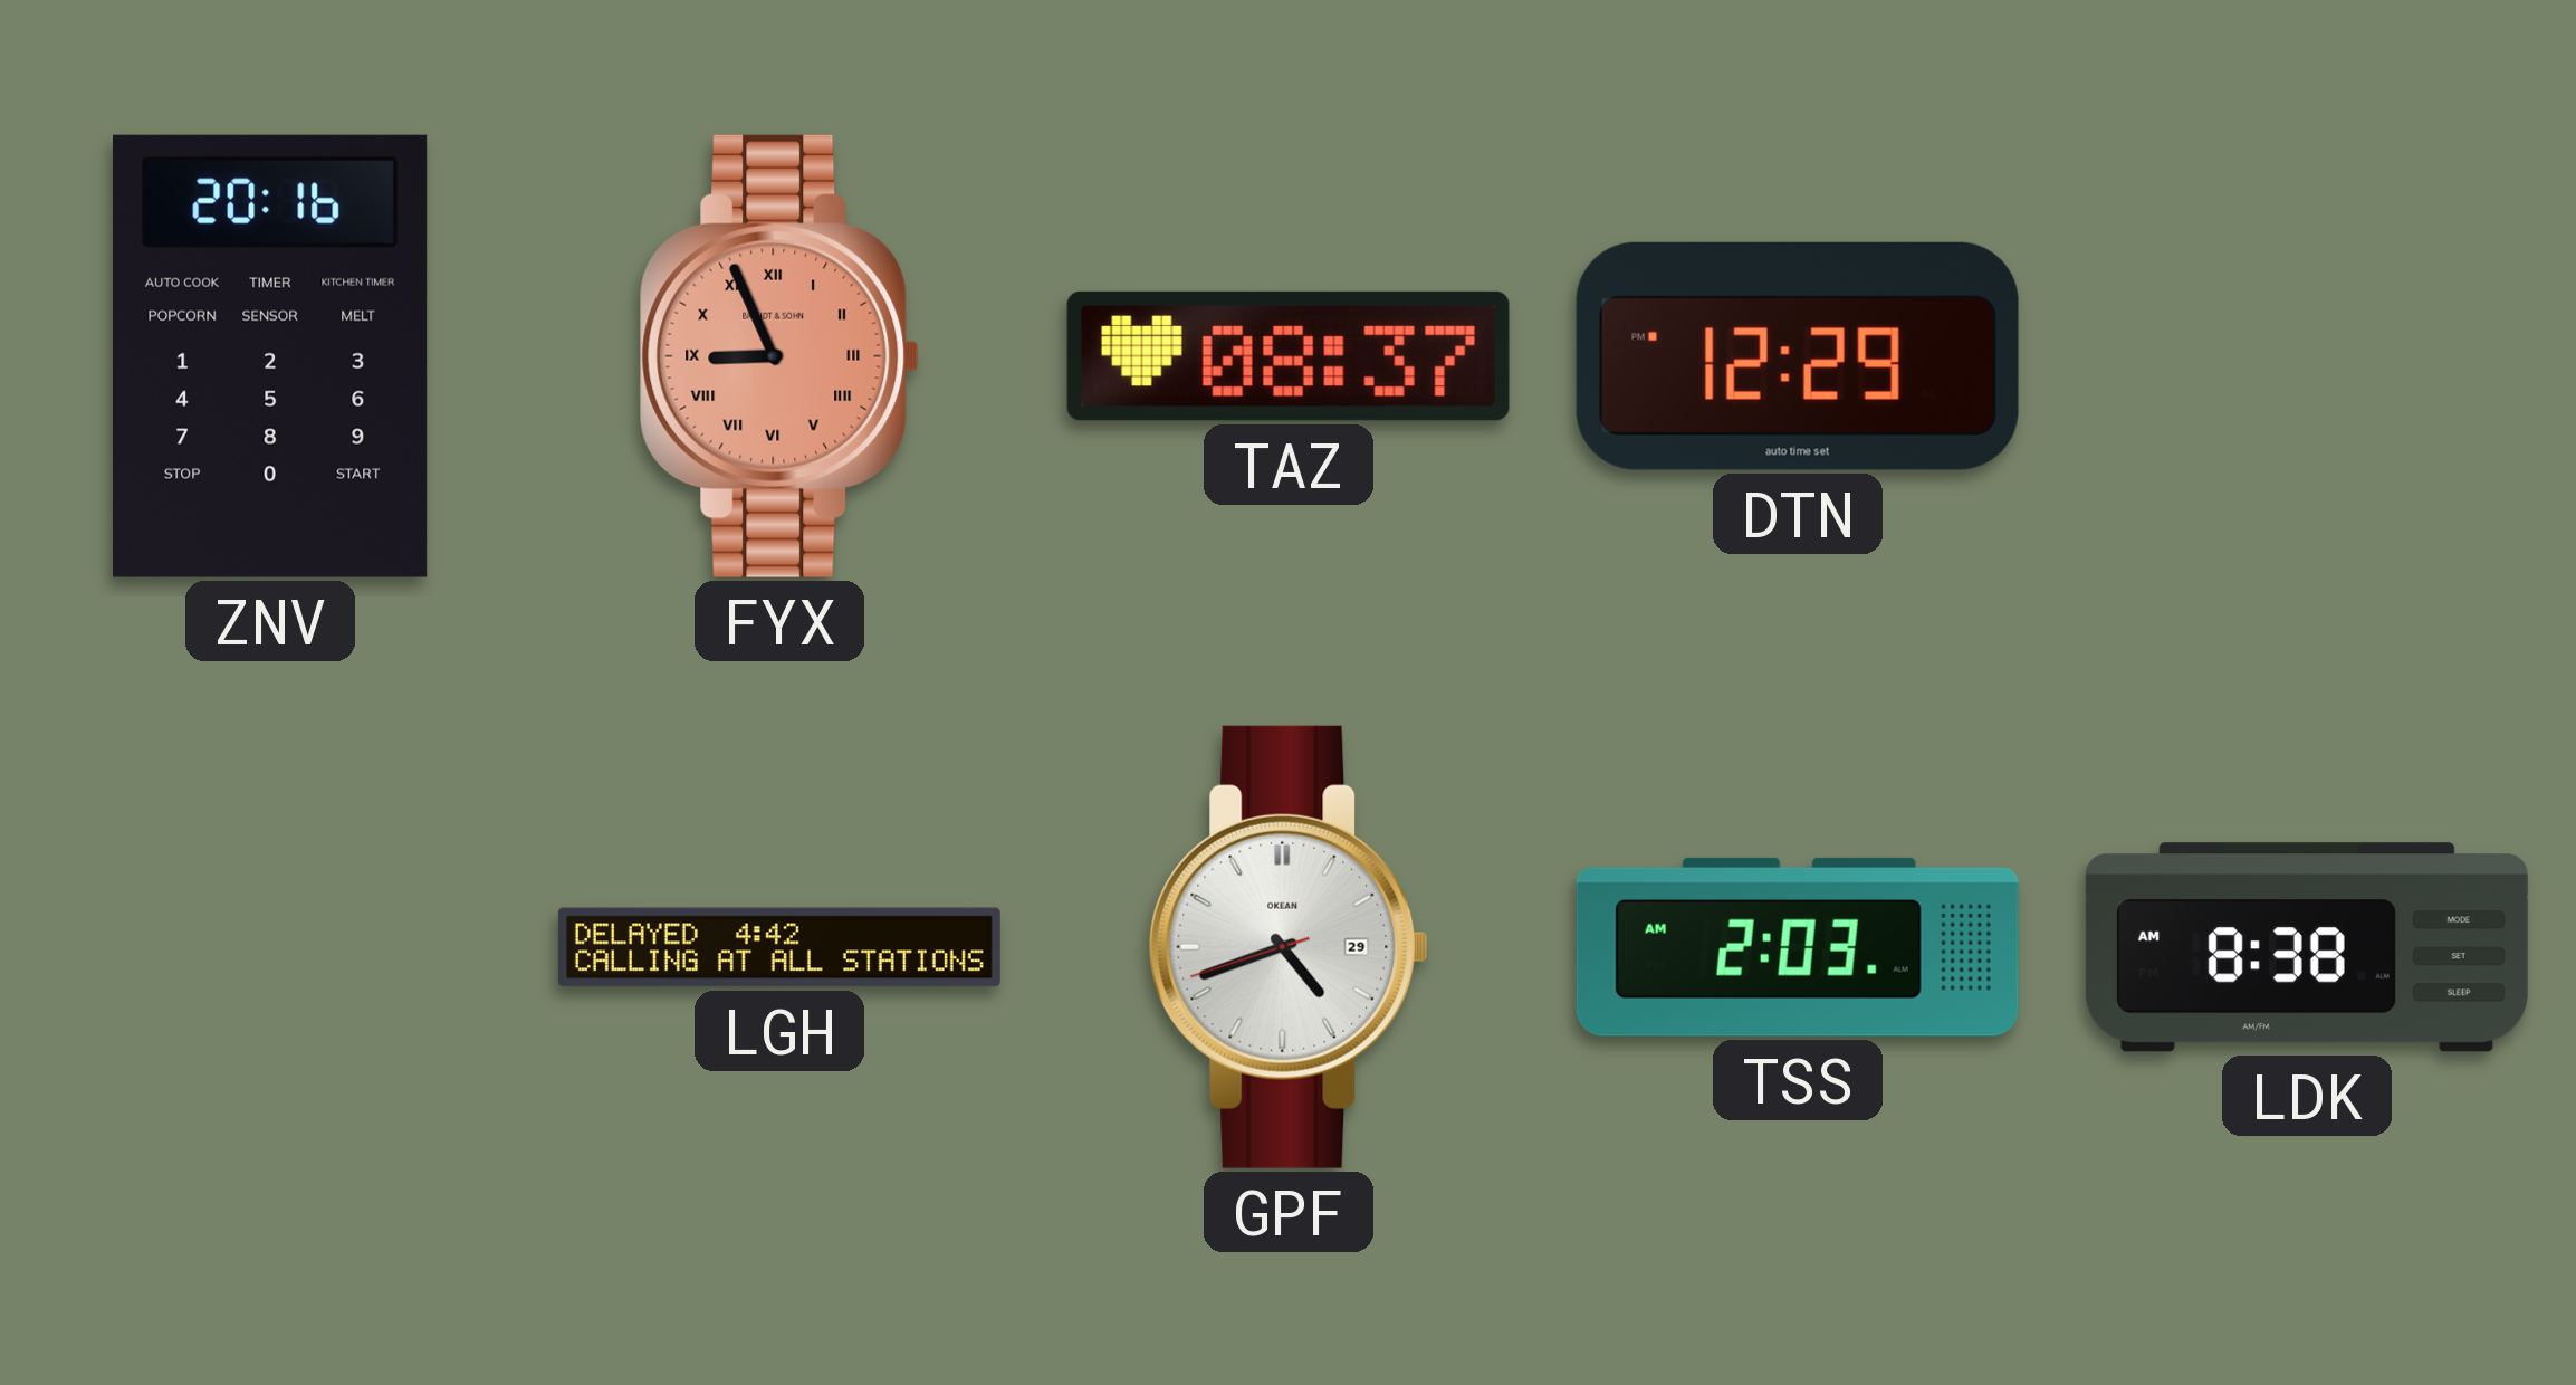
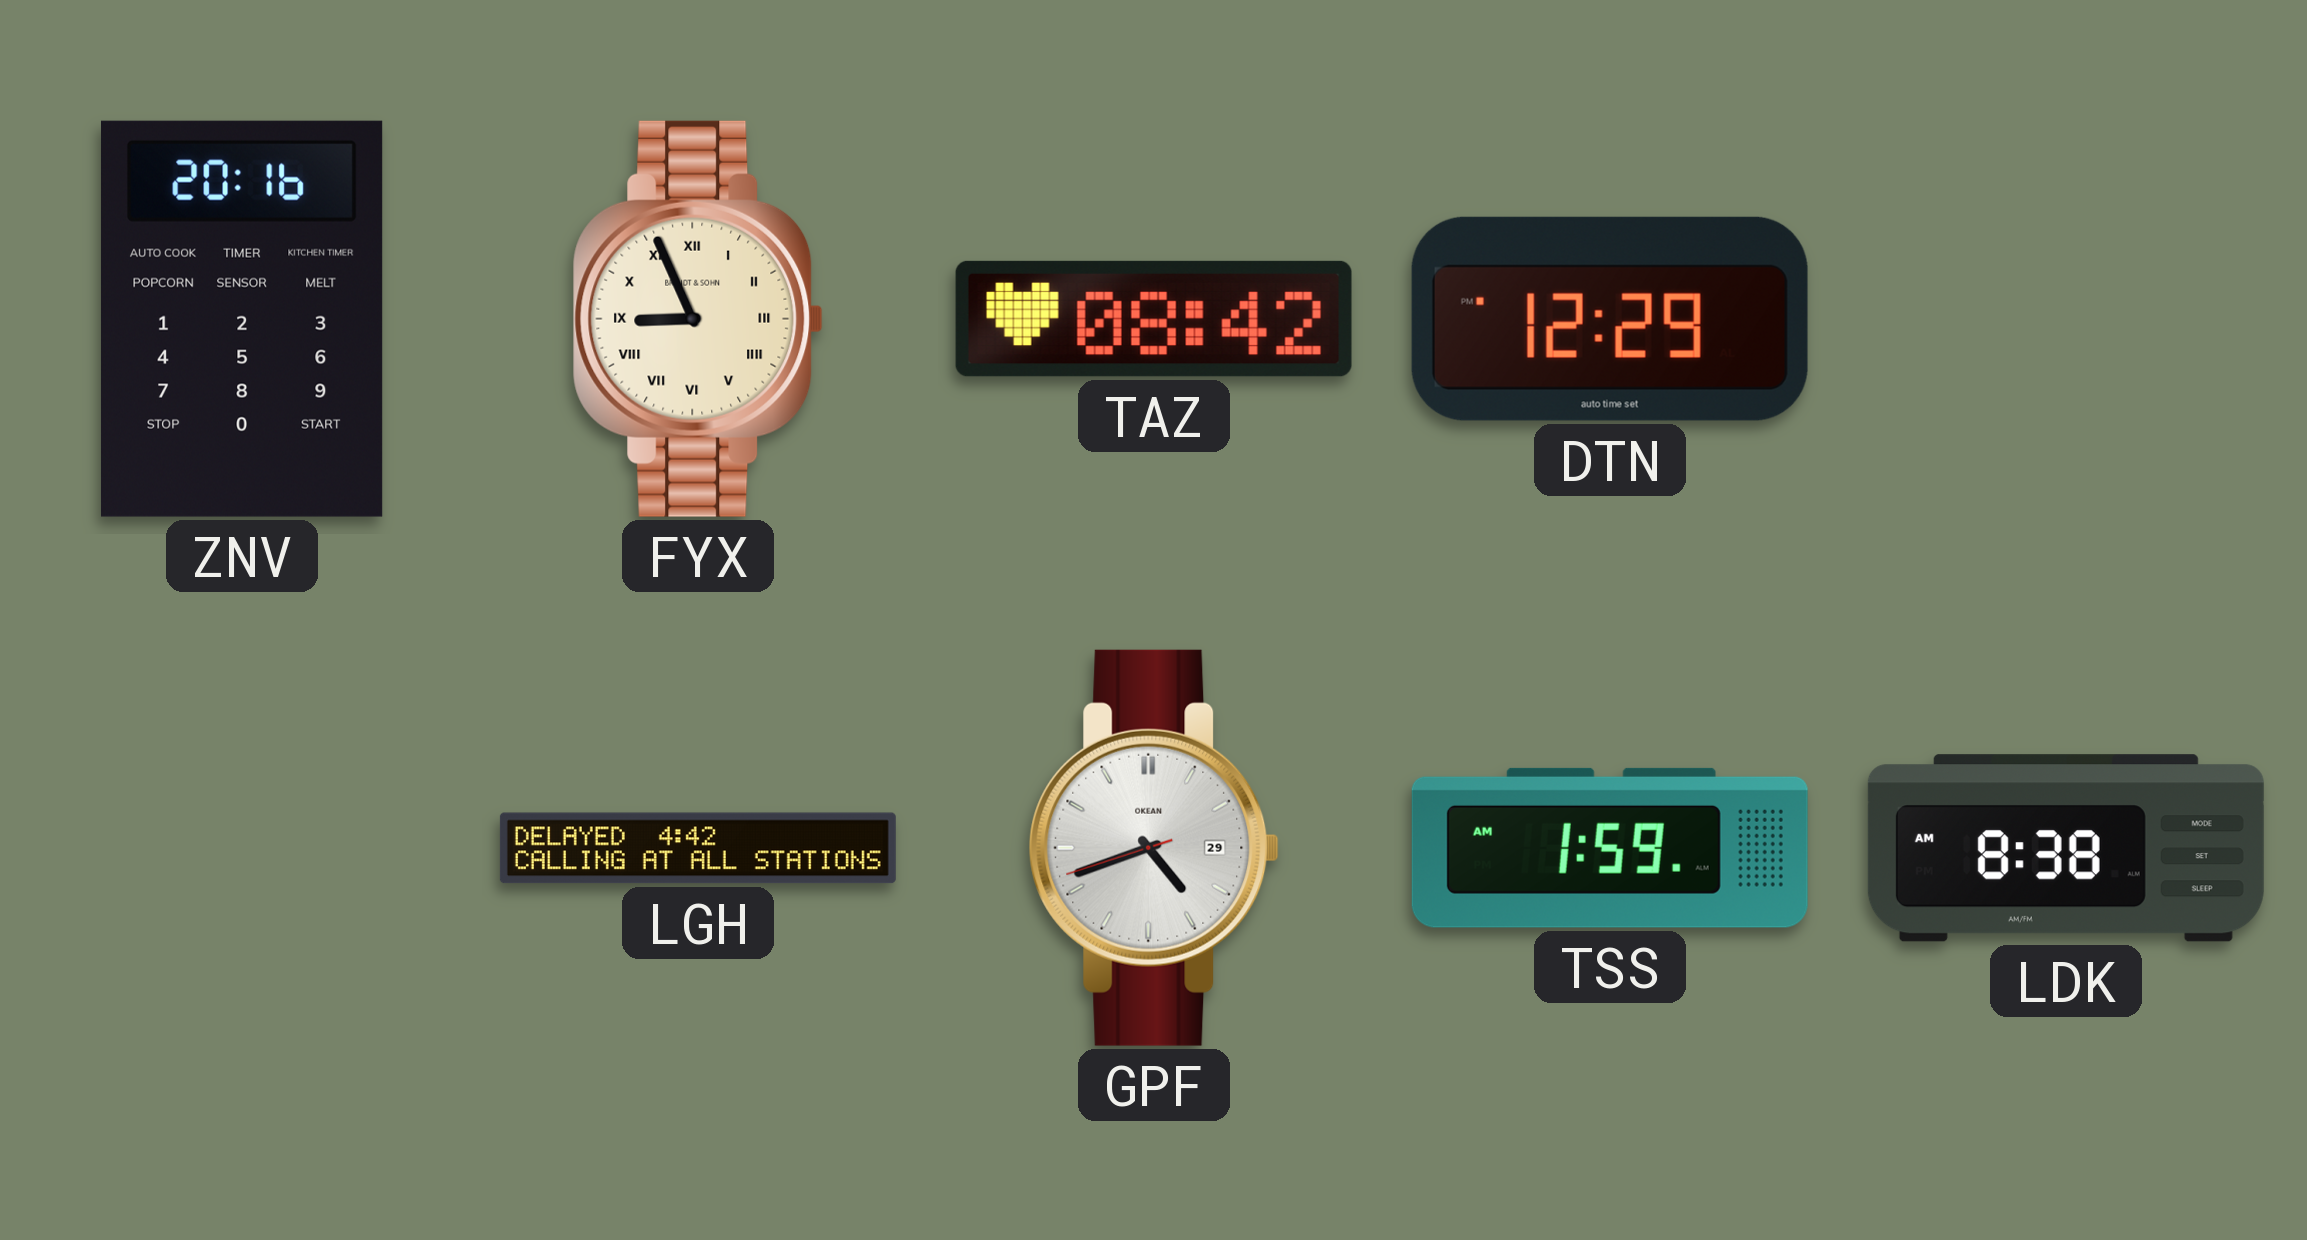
FYX dial: salmon -> cream
TAZ: 08:37 -> 08:42
TSS: 2:03 -> 1:59
